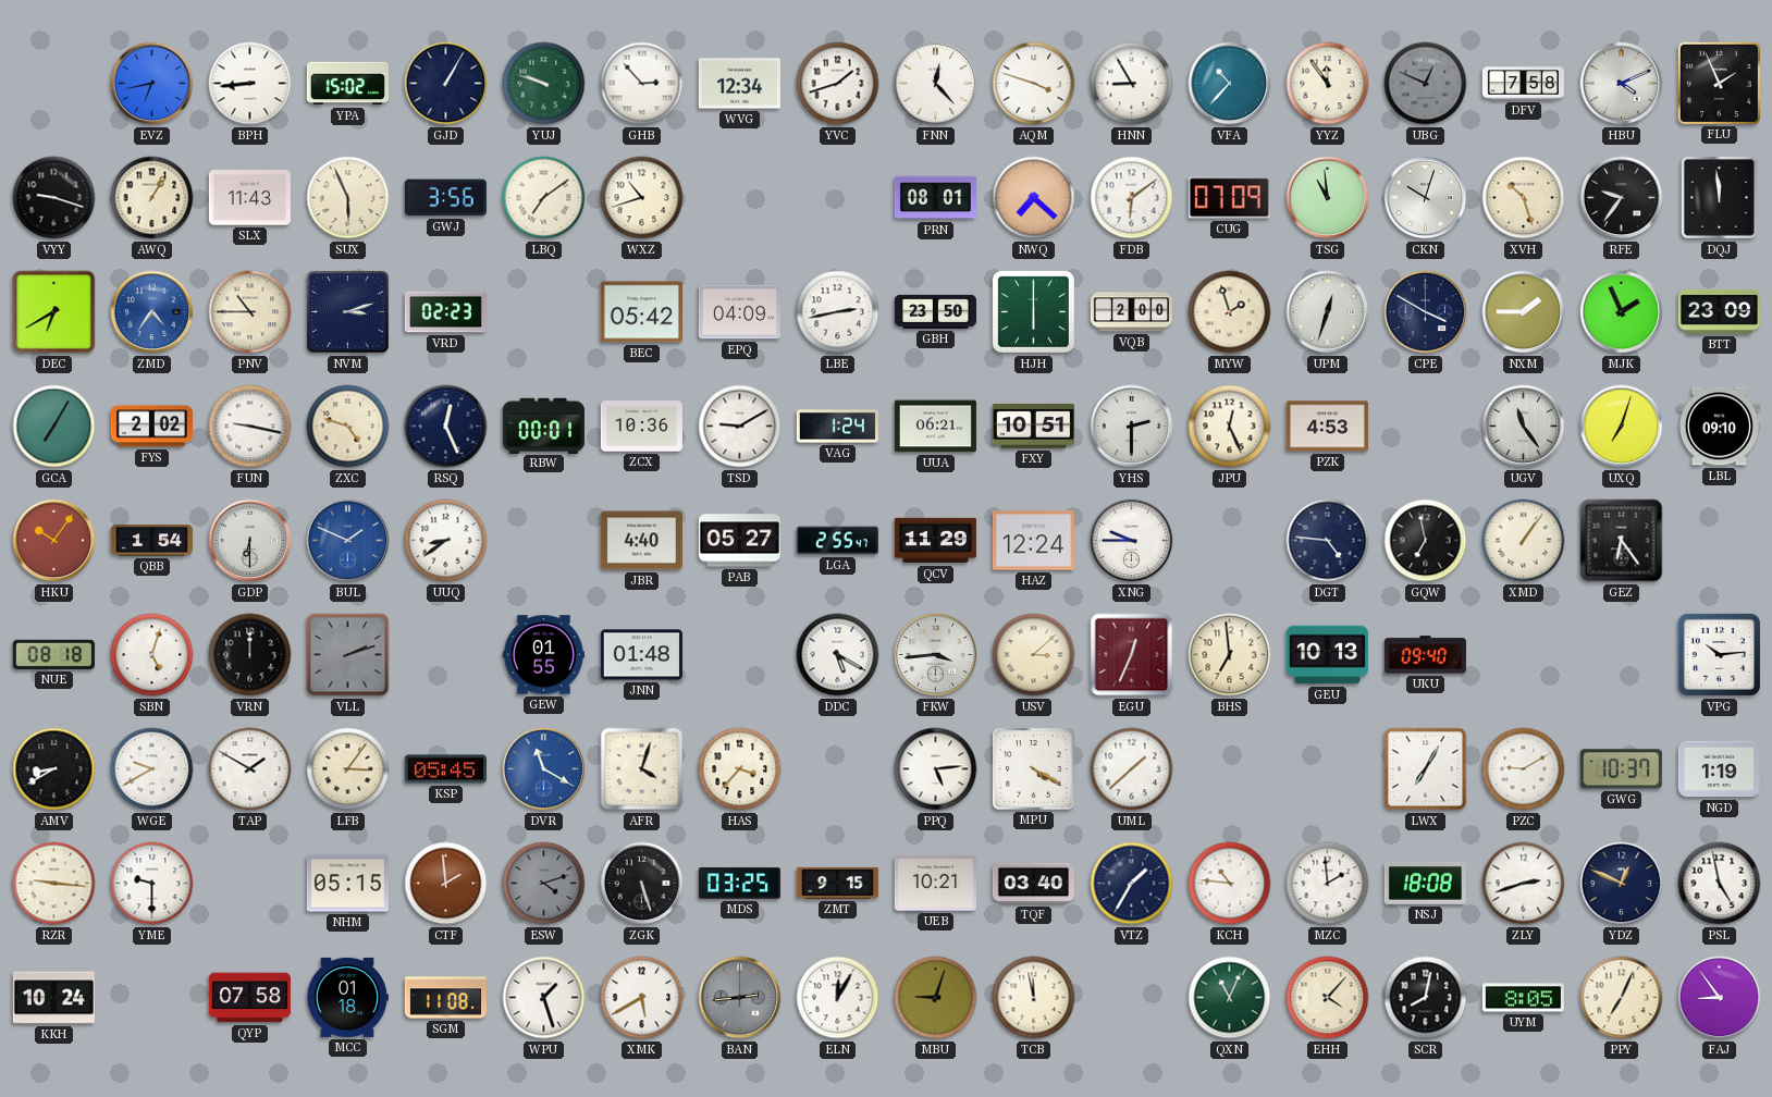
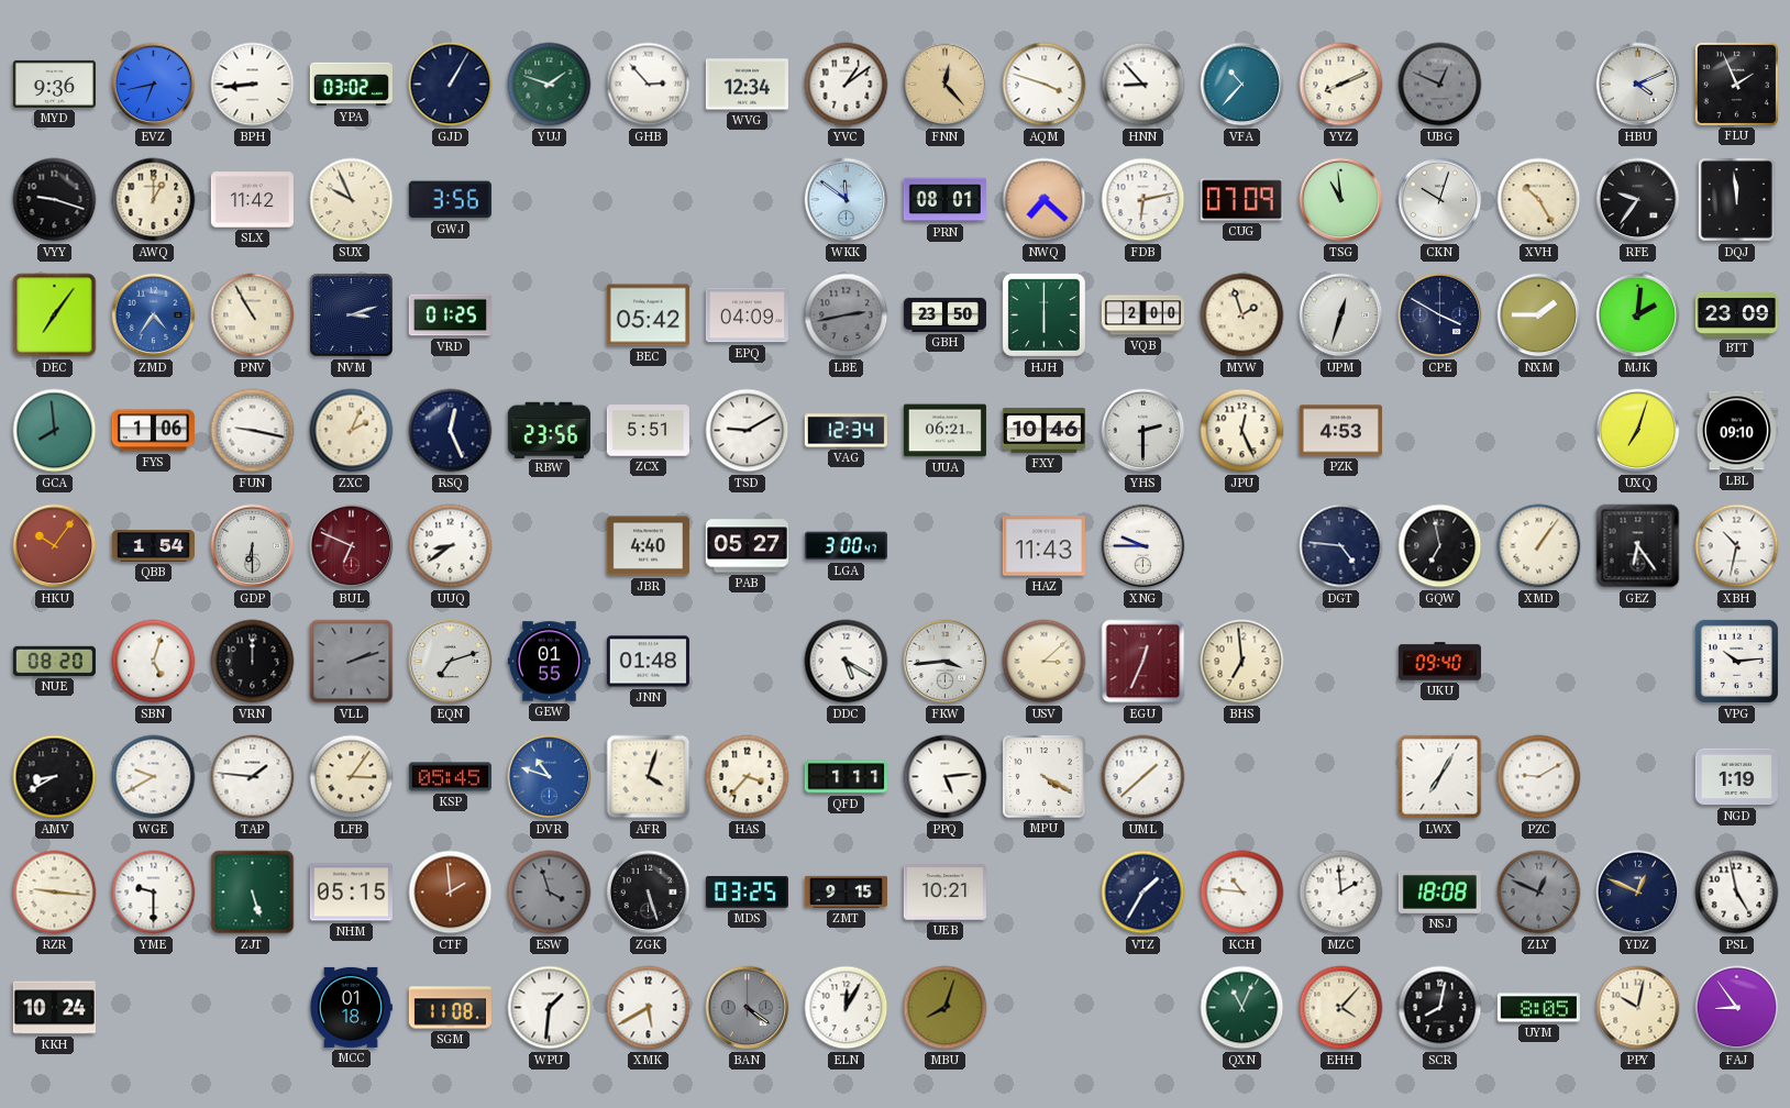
MYD: none -> 9:36
YPA: 15:02 -> 03:02
YUJ: 9:48 -> 1:48
YVC: 1:42 -> 1:09
FNN dial: white -> champagne
HNN: 8:55 -> 8:53
YYZ: 11:54 -> 8:11
DFV: 7:58 -> none
AWQ: 1:05 -> 1:00
SLX: 11:43 -> 11:42
SUX: 5:56 -> 9:56
LBQ: 7:09 -> none
WXZ: 10:42 -> none
WKK: none -> 11:51
FDB: 6:09 -> 6:13
XVH: 10:27 -> 10:25
DEC: 6:40 -> 7:06
PNV: 10:45 -> 10:55
VRD: 02:23 -> 01:25
LBE dial: white -> grey
MJK: 1:56 -> 2:01
GCA: 7:05 -> 7:59
FYS: 2:02 -> 1:06
ZXC: 4:48 -> 2:04
RBW: 00:01 -> 23:56
ZCX: 10:36 -> 5:51
VAG: 1:24 -> 12:34
FXY: 10:51 -> 10:46
UGV: 11:24 -> none
BUL: 1:49 -> 6:49
BUL dial: blue -> burgundy
LGA: 2:55 -> 3:00
QCV: 11:29 -> none
HAZ: 12:24 -> 11:43
XBH: none -> 10:32
NUE: 08:18 -> 08:20
EQN: none -> 7:12
GEU: 10:13 -> none
TAP: 1:50 -> 1:46
DVR: 11:20 -> 10:48
QFD: none -> 1:11
GWG: 10:37 -> none
ZJT: none -> 5:27
ESW: 4:12 -> 3:57
TQF: 03:40 -> none
ZLY: 2:42 -> 12:49
ZLY dial: white -> grey
QYP: 07:58 -> none
WPU: 1:27 -> 1:31
BAN: 2:44 -> 4:21
MBU: 9:03 -> 8:03
TCB: 11:58 -> none
PPY: 7:04 -> 10:02
